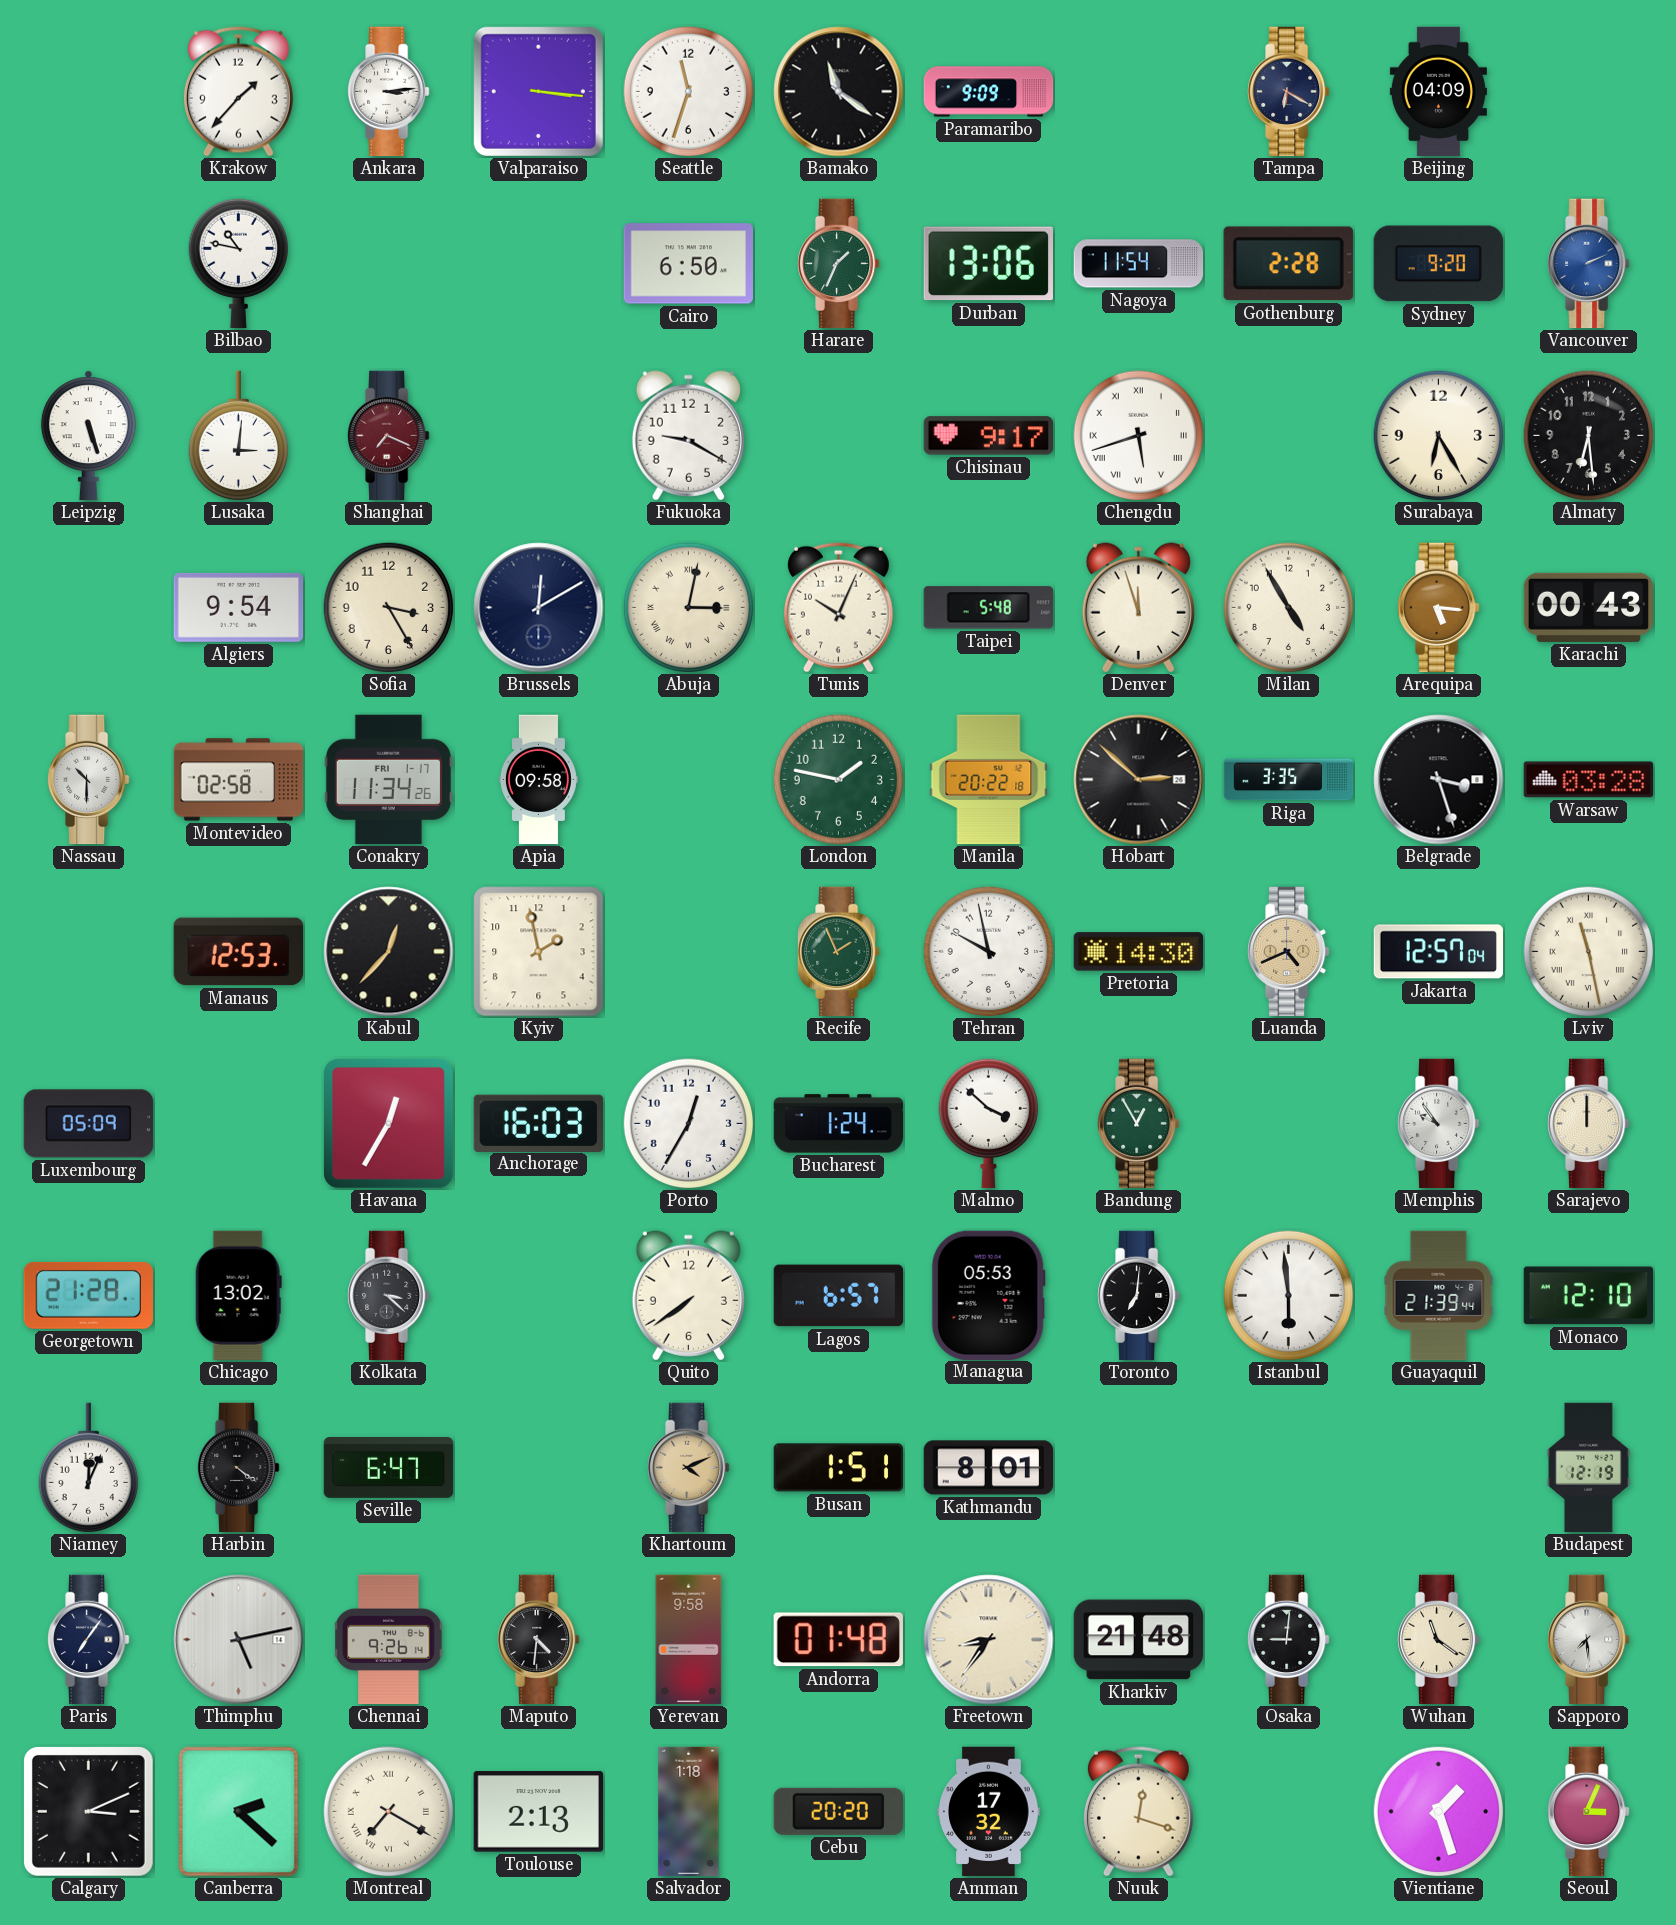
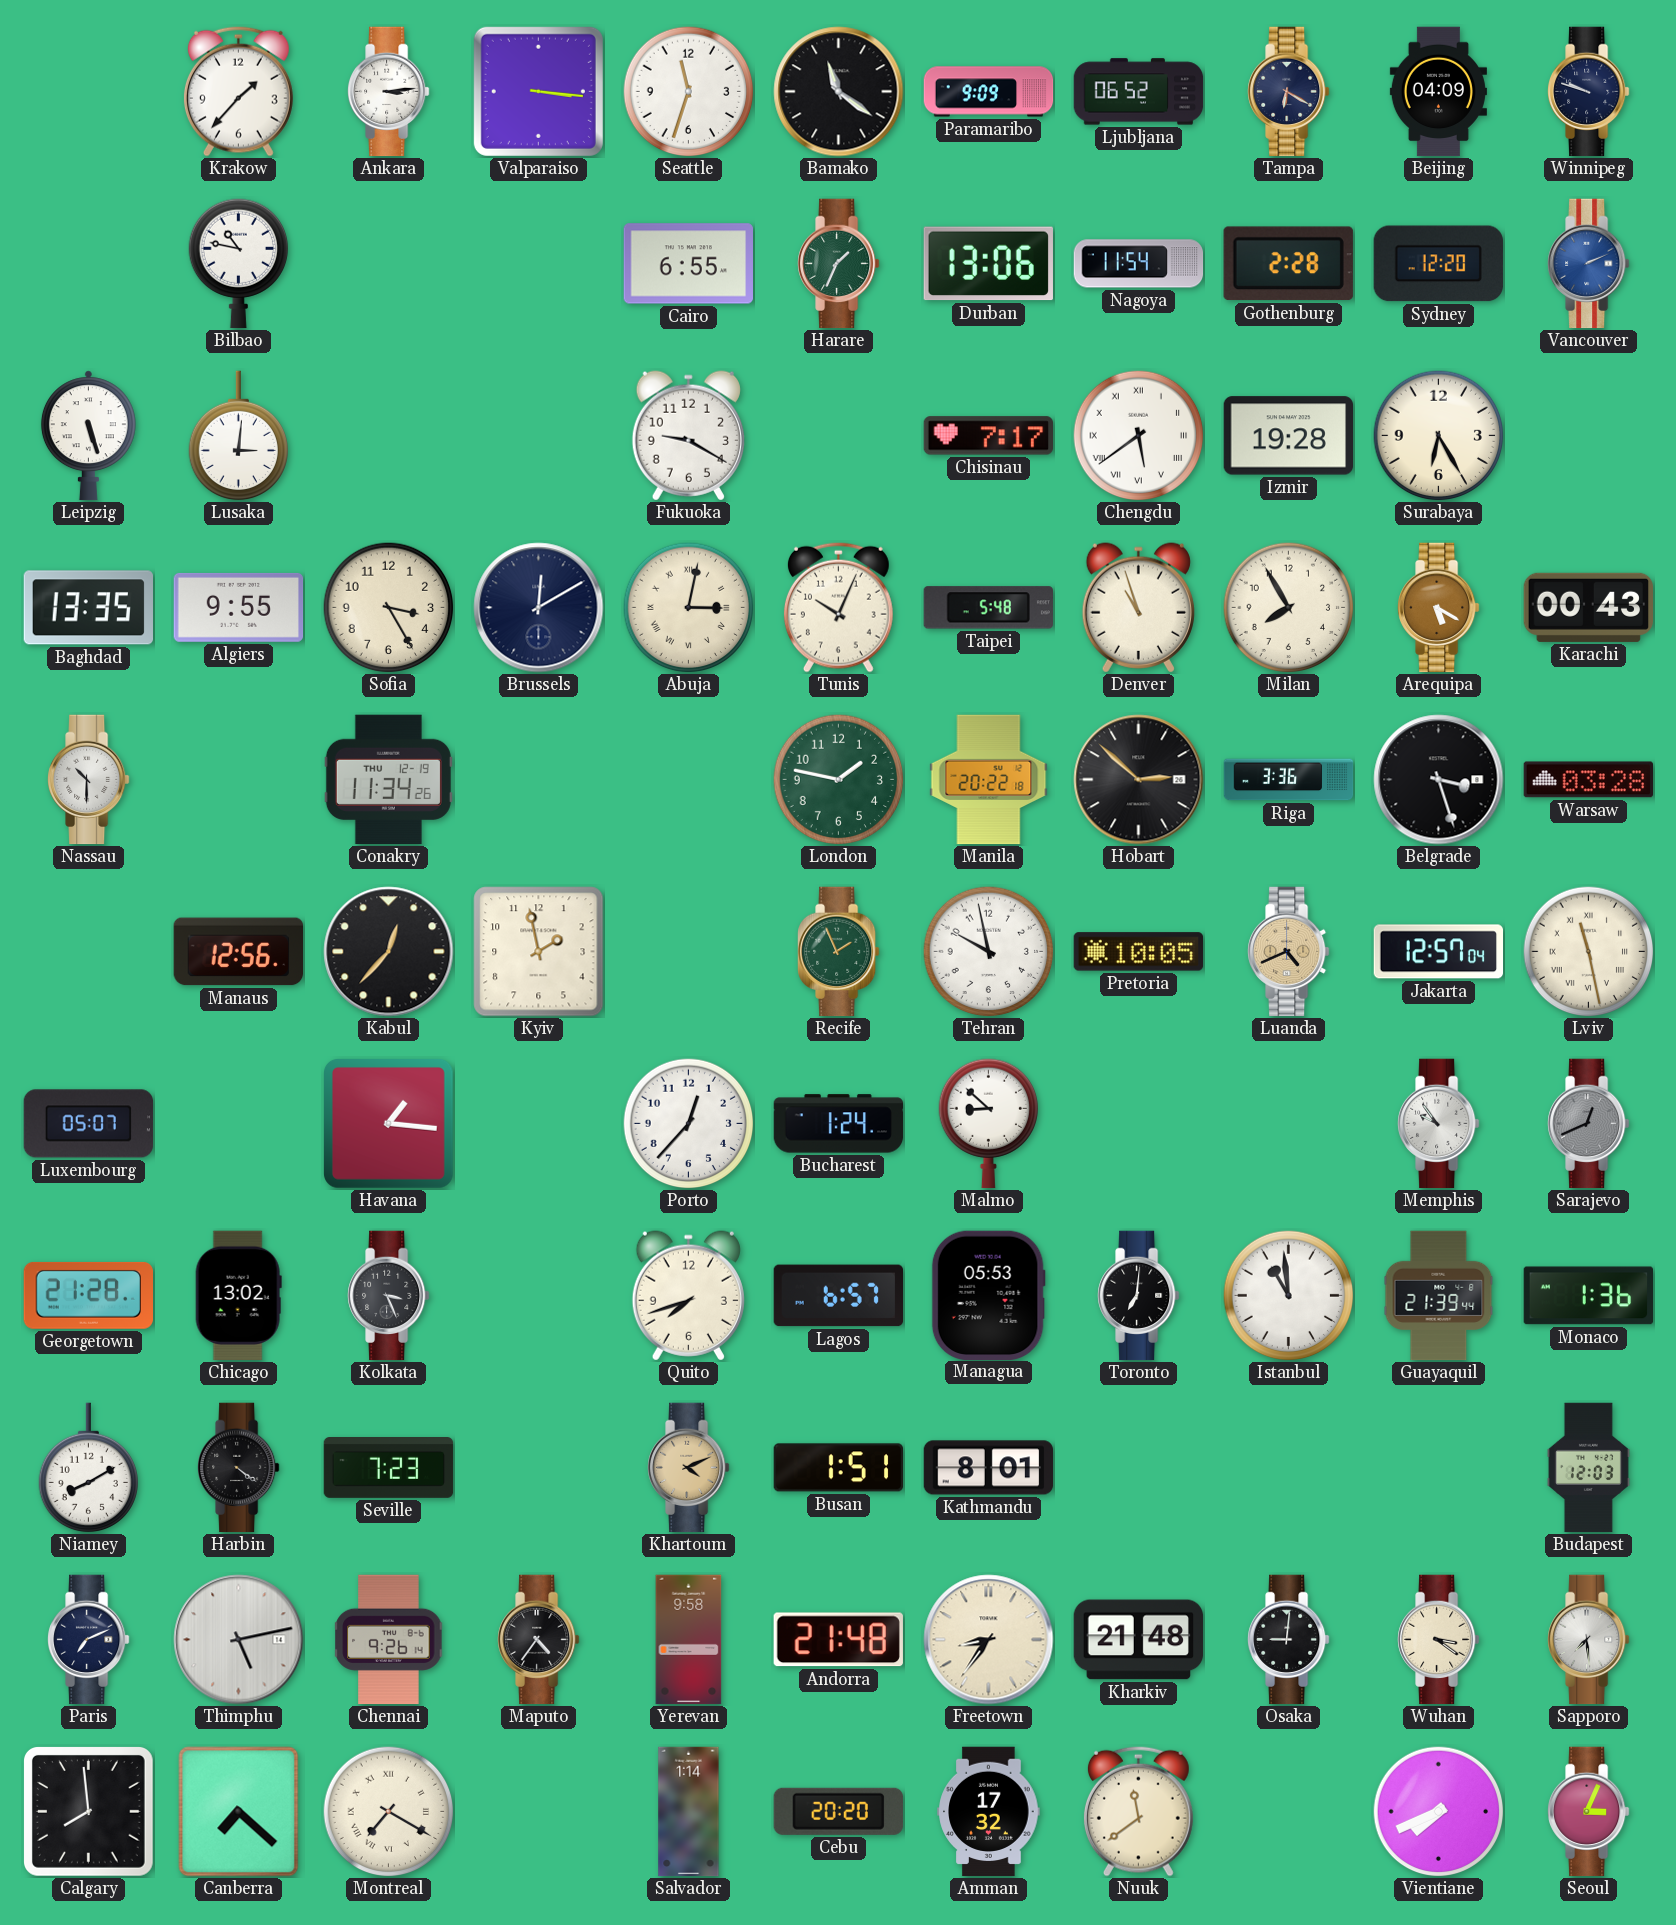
Ljubljana: none -> 06:52
Winnipeg: none -> 9:48
Cairo: 6:50 -> 6:55
Sydney: 9:20 -> 12:20
Shanghai: 7:19 -> none
Chisinau: 9:17 -> 7:17
Chengdu: 5:42 -> 5:39
Izmir: none -> 19:28
Almaty: 6:29 -> none
Baghdad: none -> 13:35
Algiers: 9:54 -> 9:55
Denver: 11:57 -> 10:57
Milan: 4:55 -> 7:55
Arequipa: 5:16 -> 5:20
Montevideo: 02:58 -> none
Conakry date: FRI 1-17 -> THU 12-19
Apia: 09:58 -> none
Riga: 3:35 -> 3:36
Manaus: 12:53 -> 12:56
Pretoria: 14:30 -> 10:05
Luxembourg: 05:09 -> 05:07
Havana: 12:35 -> 1:16
Anchorage: 16:03 -> none
Porto: 12:35 -> 12:37
Malmo: 3:52 -> 8:52
Bandung: 12:55 -> none
Sarajevo: 12:00 -> 12:41
Sarajevo dial: cream -> grey
Kolkata: 3:22 -> 3:26
Quito: 7:39 -> 7:42
Istanbul: 5:59 -> 10:59
Monaco: 12:10 -> 1:36
Niamey: 12:04 -> 8:10
Seville: 6:47 -> 7:23
Budapest: 12:19 -> 12:03
Paris: 7:06 -> 7:11
Maputo: 4:31 -> 4:36
Andorra: 01:48 -> 21:48
Wuhan: 11:21 -> 3:21
Calgary: 3:11 -> 7:59
Canberra: 2:22 -> 7:22
Toulouse: 2:13 -> none
Salvador: 1:18 -> 1:14
Nuuk: 12:18 -> 11:39
Vientiane: 1:27 -> 7:41
